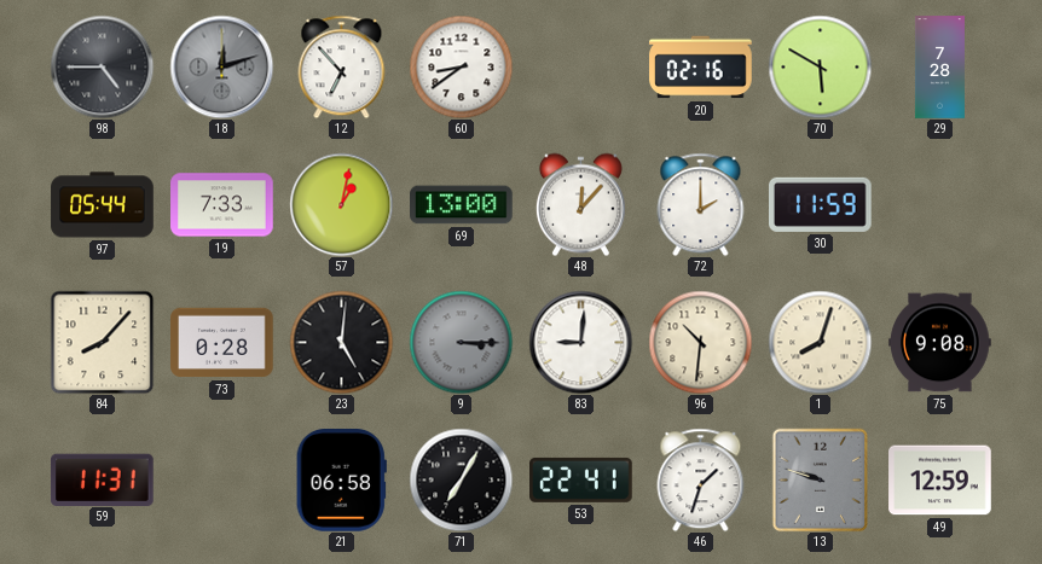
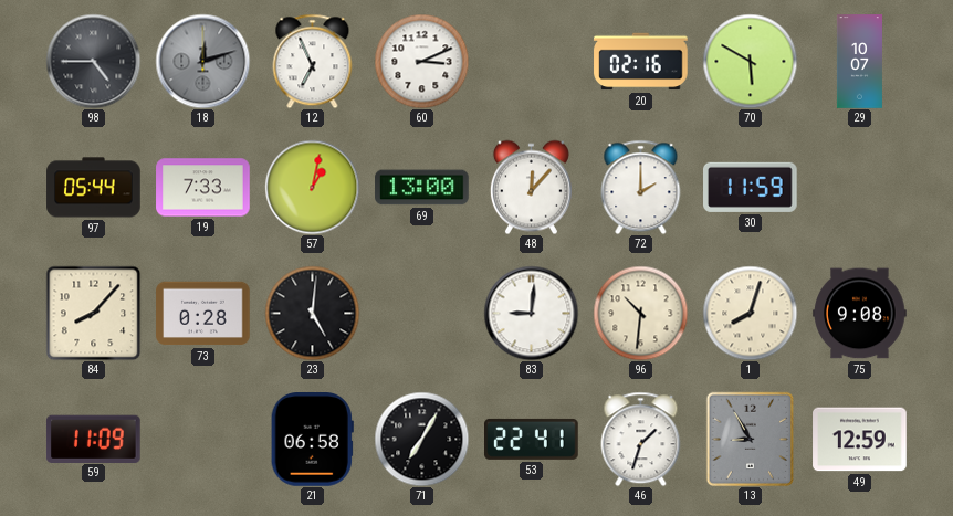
12: 6:53 -> 6:56
60: 8:39 -> 3:11
29: 7:28 -> 10:07
9: 3:15 -> none
59: 11:31 -> 11:09
13: 9:48 -> 8:55
